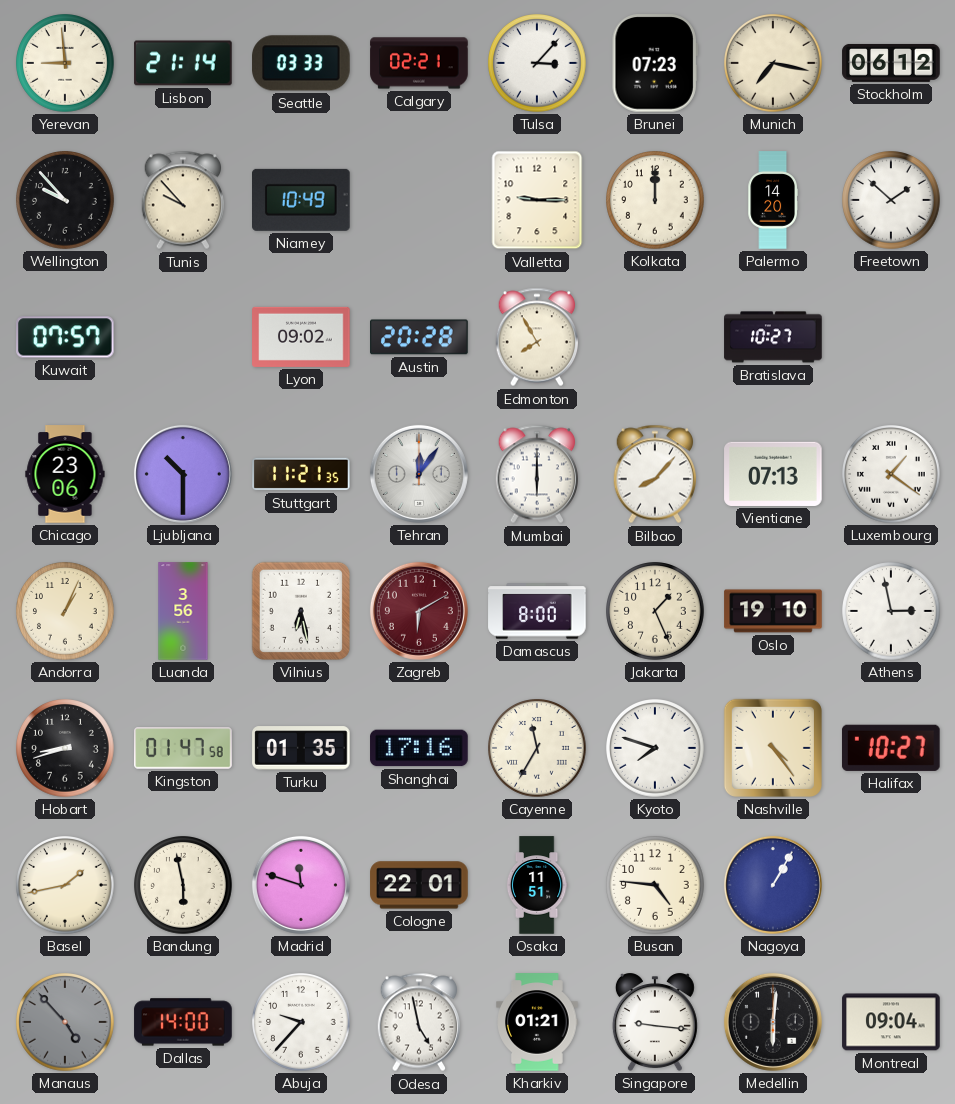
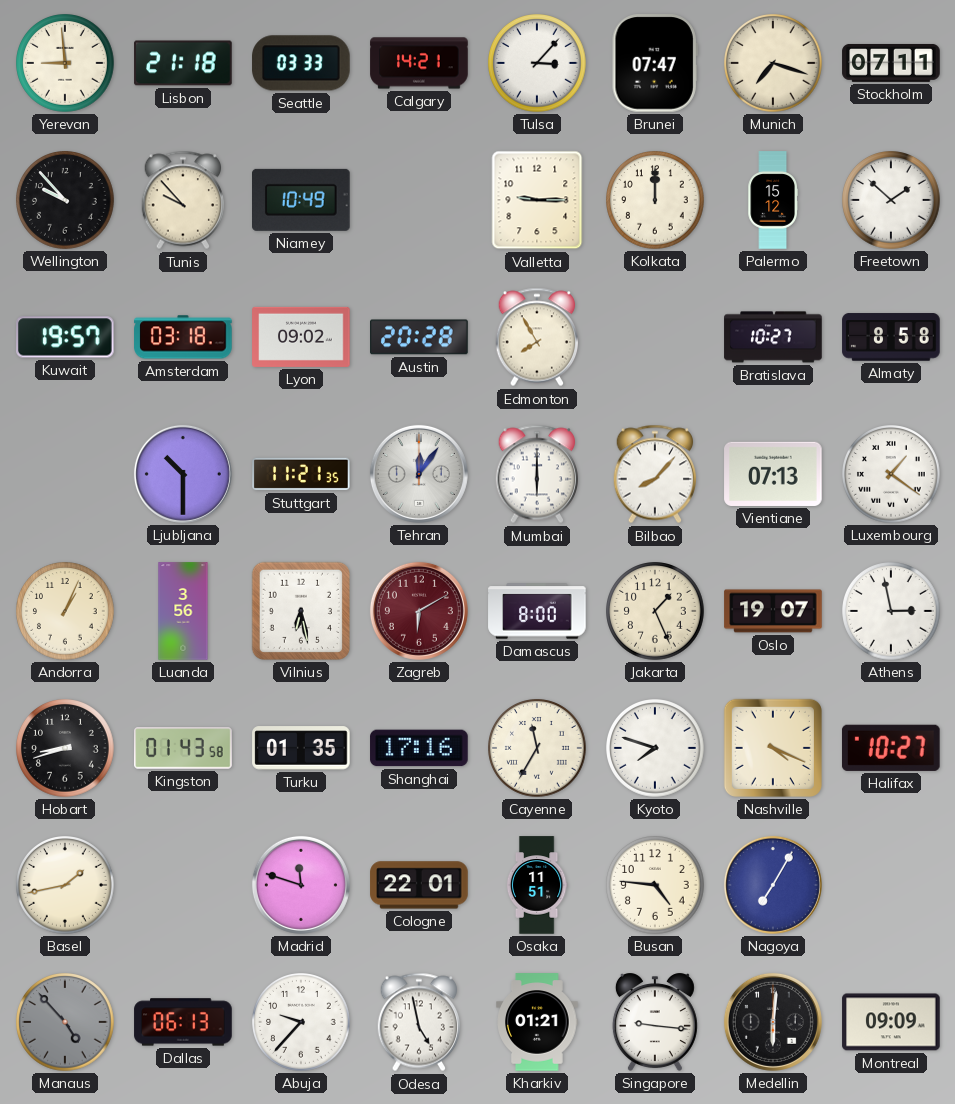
Lisbon: 21:14 -> 21:18
Calgary: 02:21 -> 14:21
Brunei: 07:23 -> 07:47
Munich: 7:17 -> 7:18
Stockholm: 06:12 -> 07:11
Palermo: 14:20 -> 15:12
Kuwait: 07:57 -> 19:57
Amsterdam: none -> 03:18
Almaty: none -> 8:58
Chicago: 23:06 -> none
Oslo: 19:10 -> 19:07
Kingston: 01:47 -> 01:43
Nashville: 4:24 -> 4:19
Bandung: 5:58 -> none
Nagoya: 1:05 -> 7:05
Dallas: 14:00 -> 06:13
Montreal: 09:04 -> 09:09
